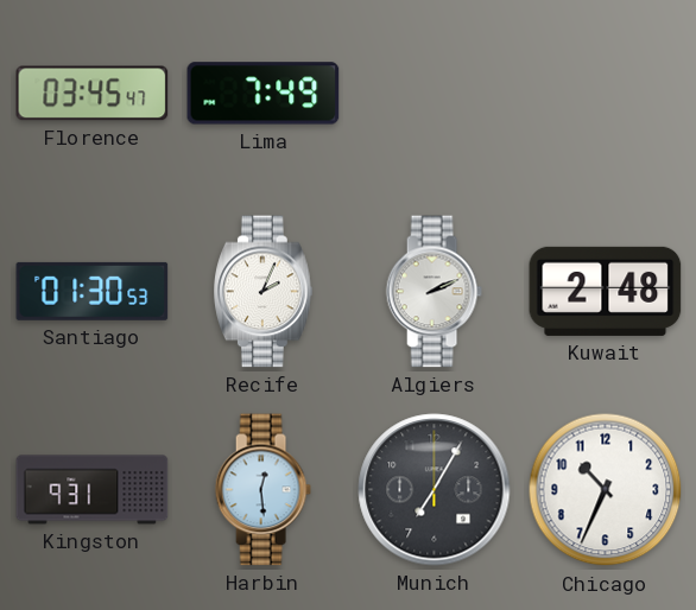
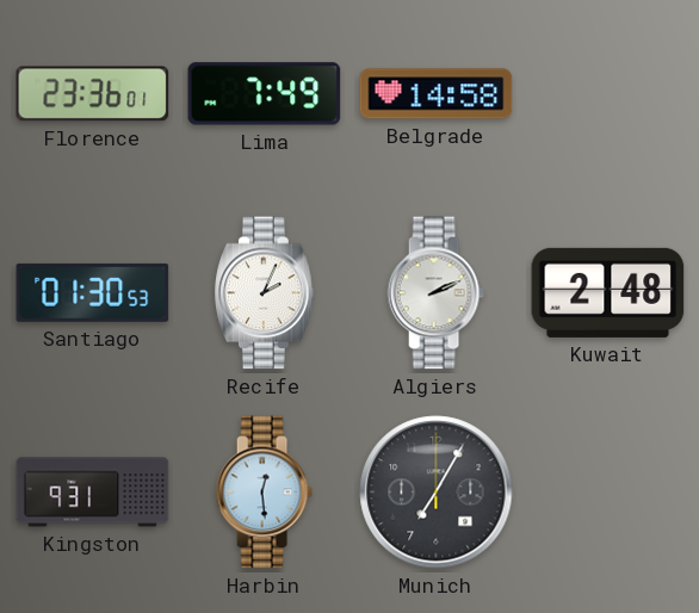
Florence: 03:45 -> 23:36
Belgrade: none -> 14:58
Chicago: 10:34 -> none
